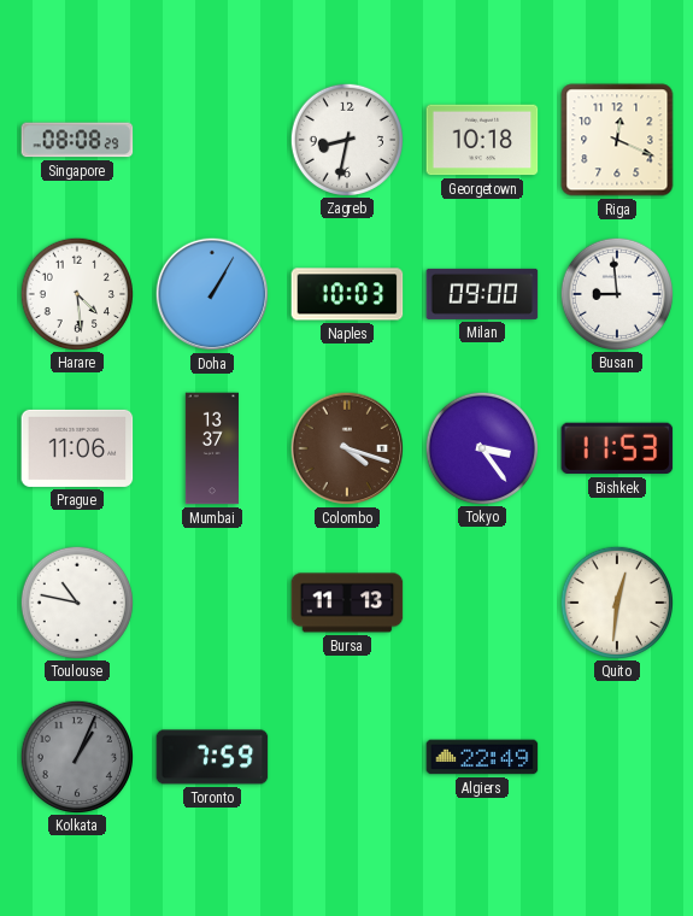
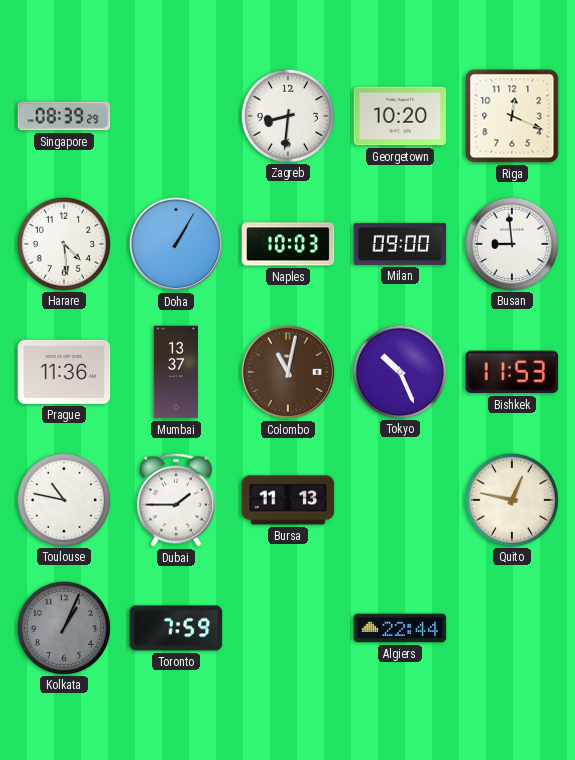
Singapore: 08:08 -> 08:39
Zagreb: 8:32 -> 8:31
Georgetown: 10:18 -> 10:20
Prague: 11:06 -> 11:36
Colombo: 4:18 -> 11:02
Tokyo: 3:24 -> 10:26
Dubai: none -> 1:45
Quito: 12:31 -> 12:47
Algiers: 22:49 -> 22:44
